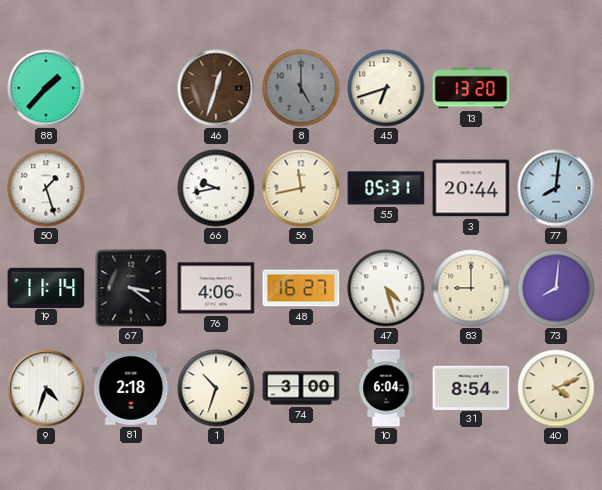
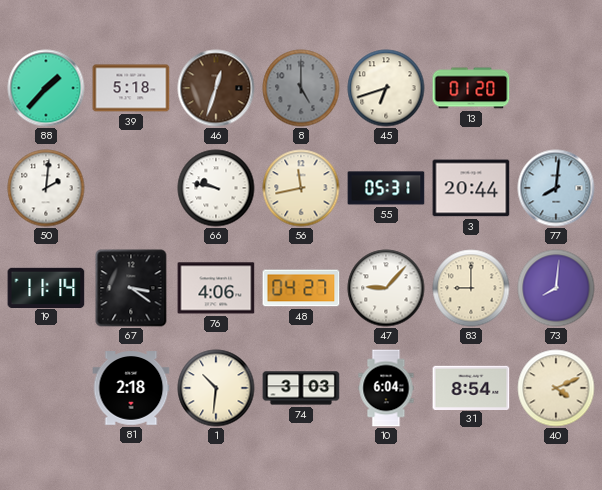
39: none -> 5:18
13: 13:20 -> 01:20
50: 1:27 -> 2:01
66: 9:43 -> 9:47
48: 16:27 -> 04:27
47: 4:27 -> 9:07
9: 4:33 -> none
1: 10:33 -> 10:31
74: 3:00 -> 3:03
